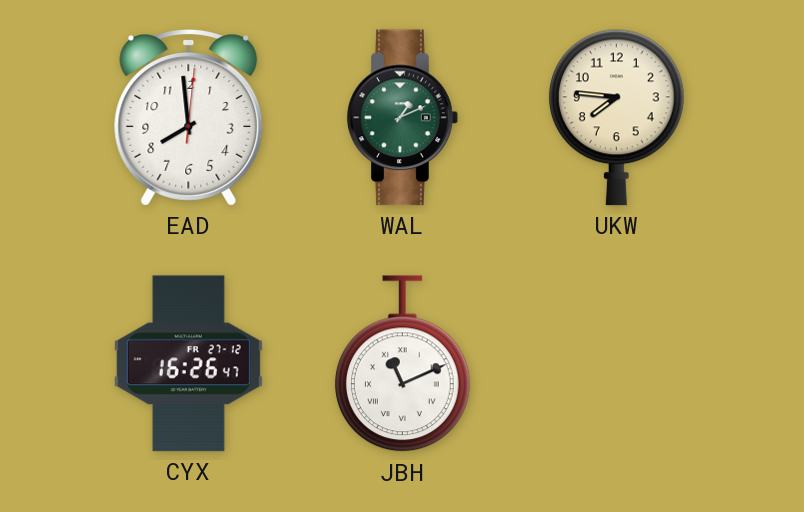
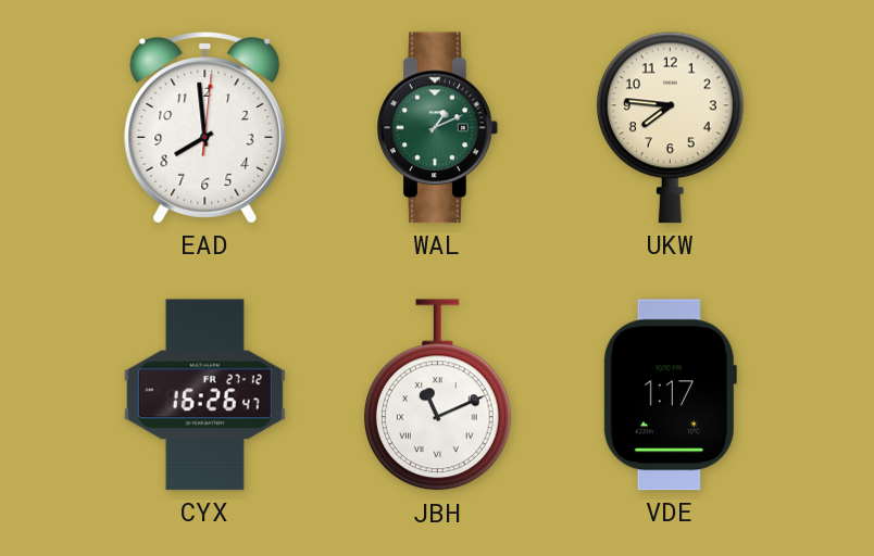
VDE: none -> 1:17
